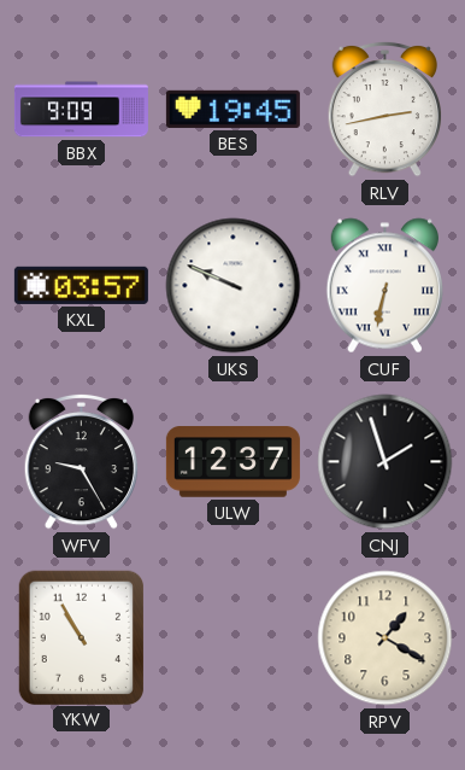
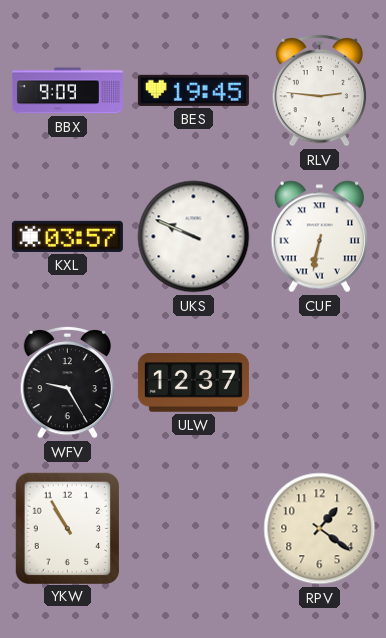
RLV: 2:43 -> 2:46
CNJ: 1:57 -> none
RPV: 1:20 -> 1:21
